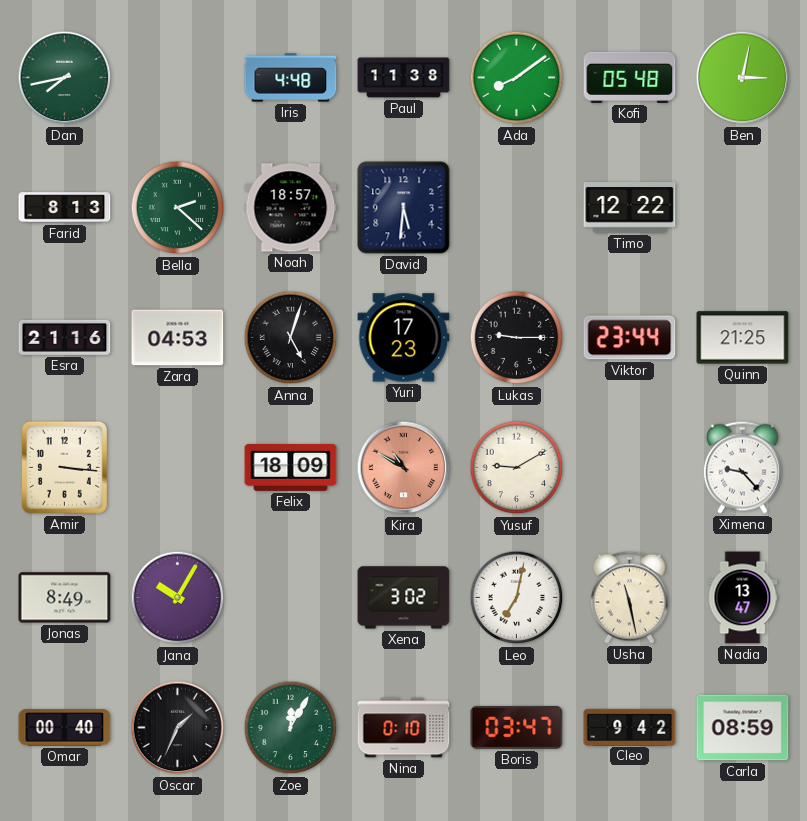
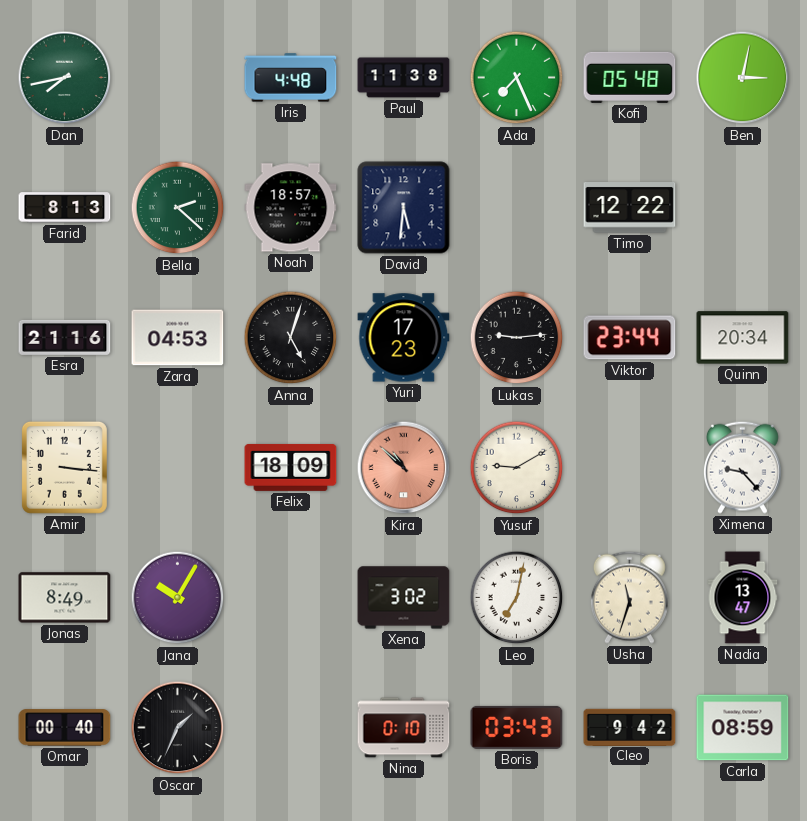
Ada: 8:09 -> 7:26
Lukas: 9:15 -> 9:14
Quinn: 21:25 -> 20:34
Kira: 10:50 -> 10:52
Usha: 11:28 -> 11:33
Zoe: 12:05 -> none
Boris: 03:47 -> 03:43
